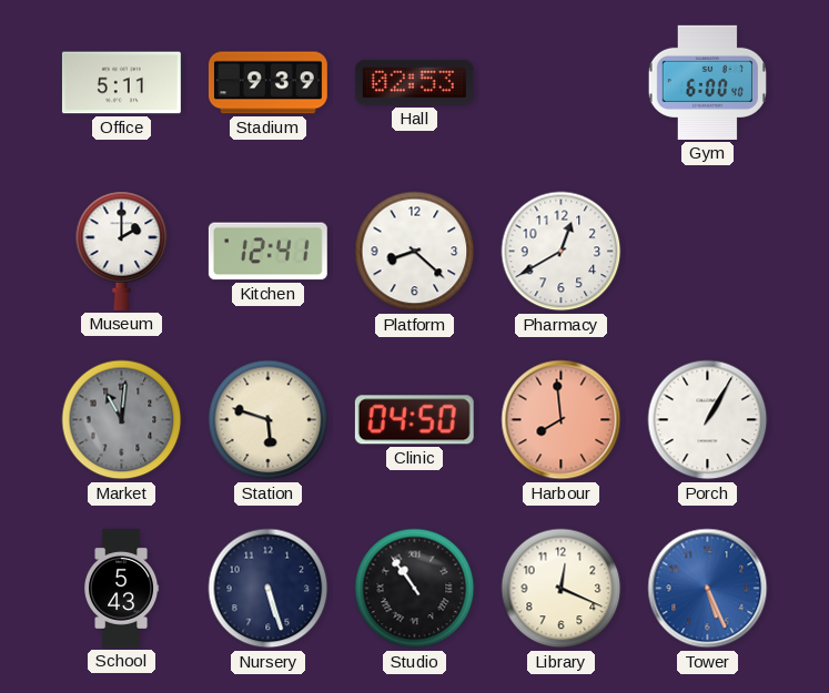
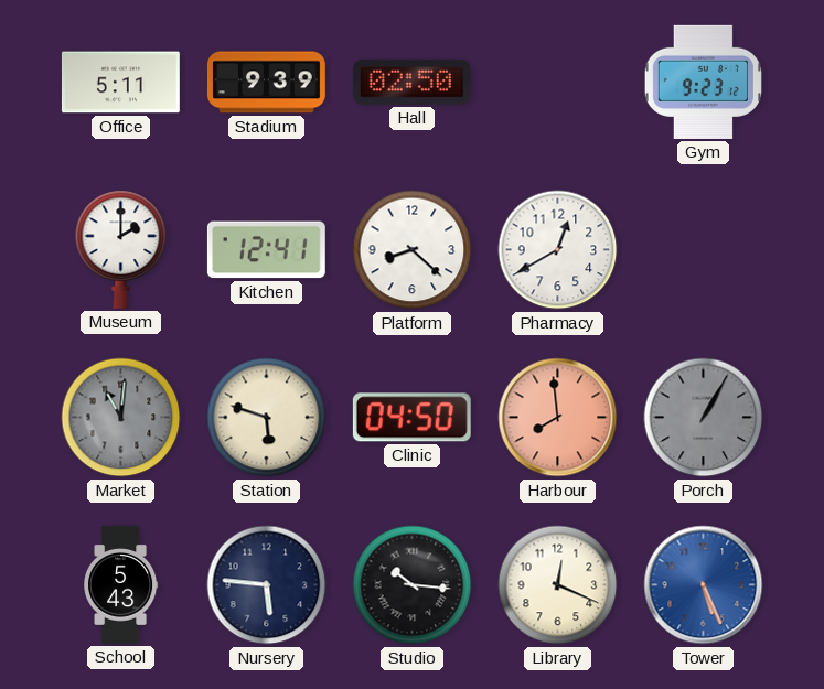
Hall: 02:53 -> 02:50
Gym: 6:00 -> 9:23
Porch dial: white -> grey
Nursery: 5:27 -> 5:46
Studio: 10:54 -> 10:16
